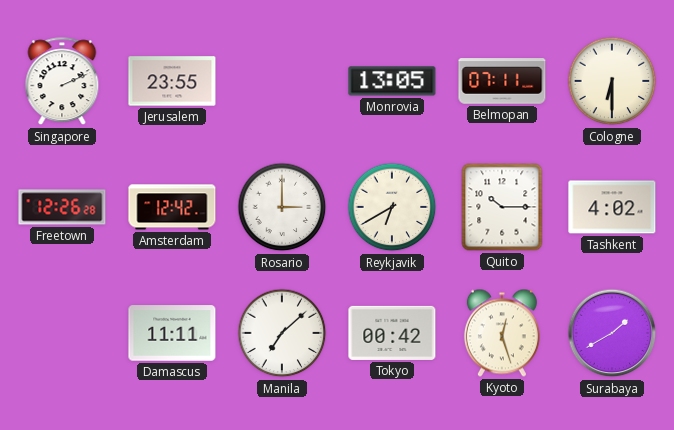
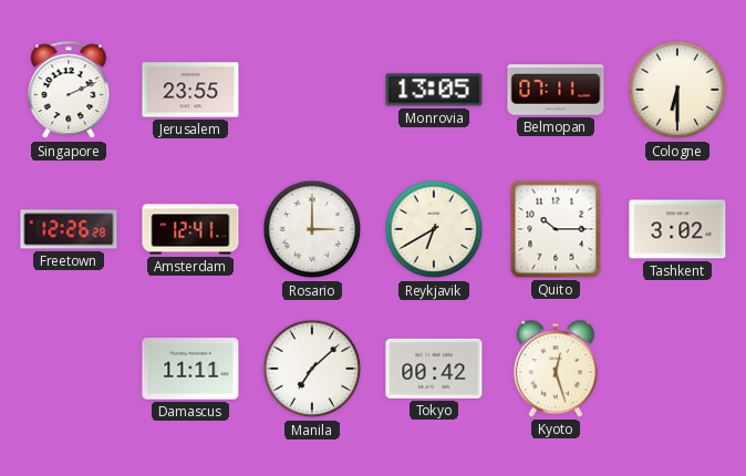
Amsterdam: 12:42 -> 12:41
Tashkent: 4:02 -> 3:02
Surabaya: 1:40 -> none
